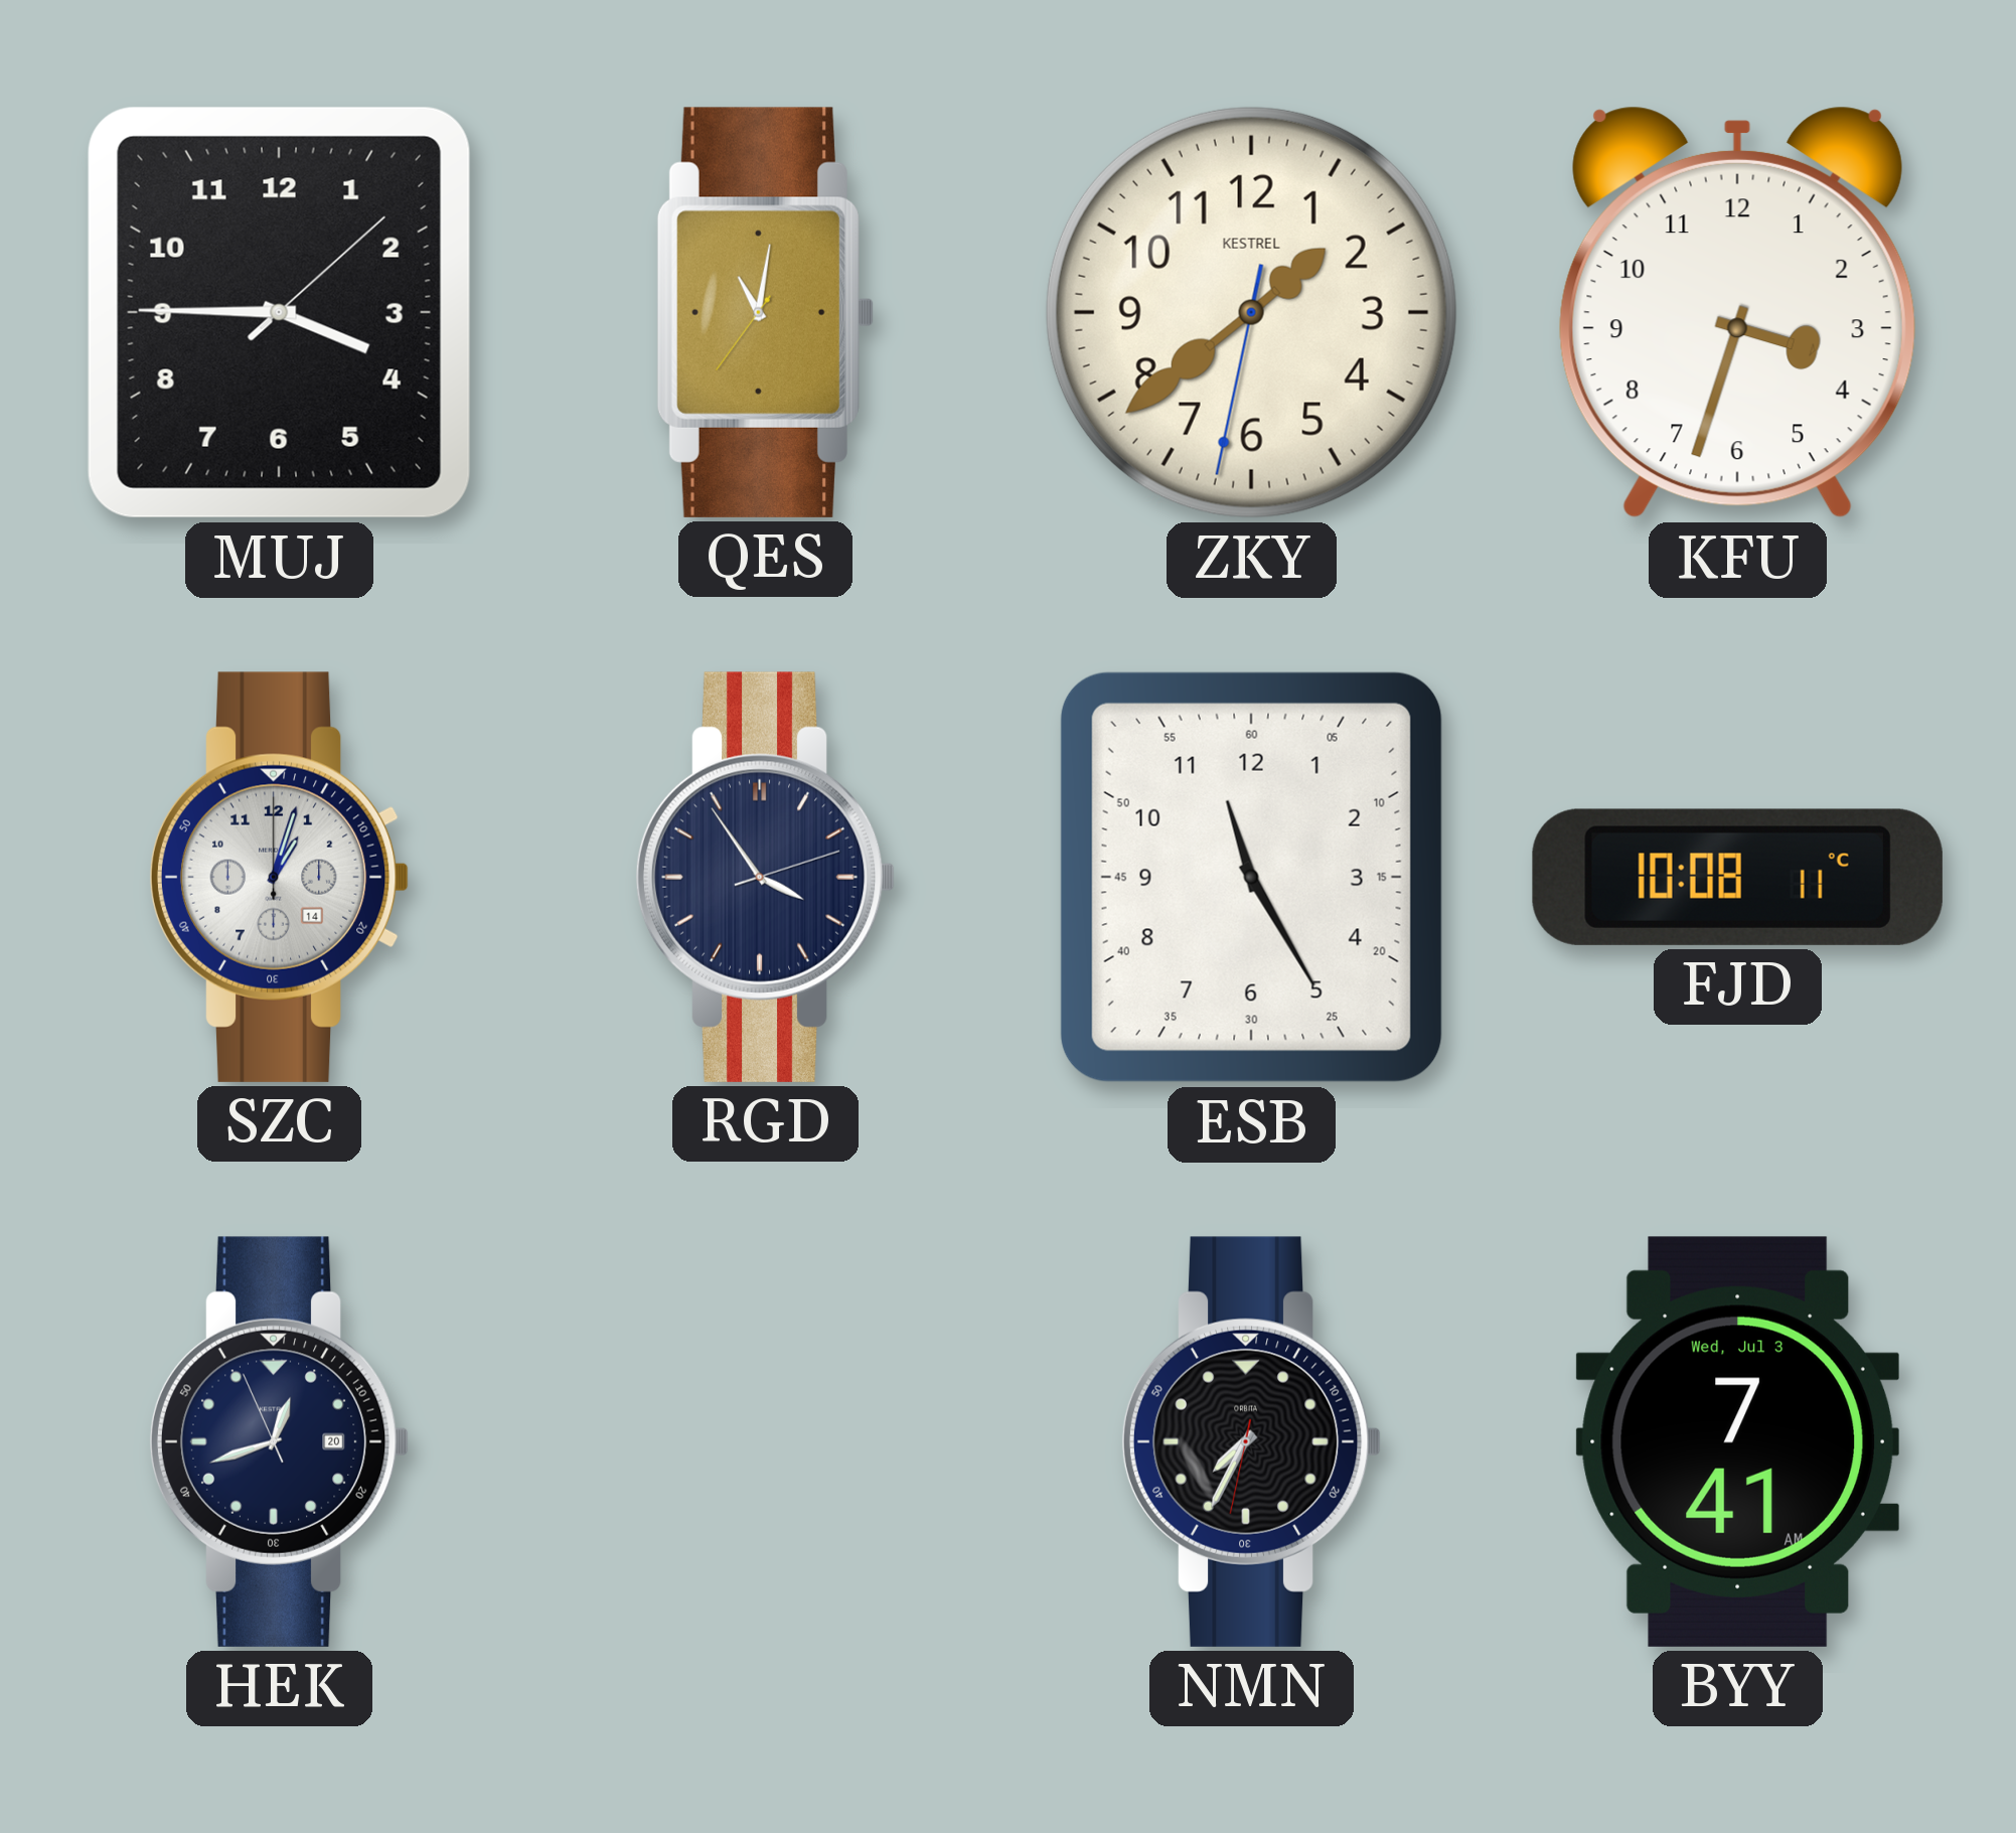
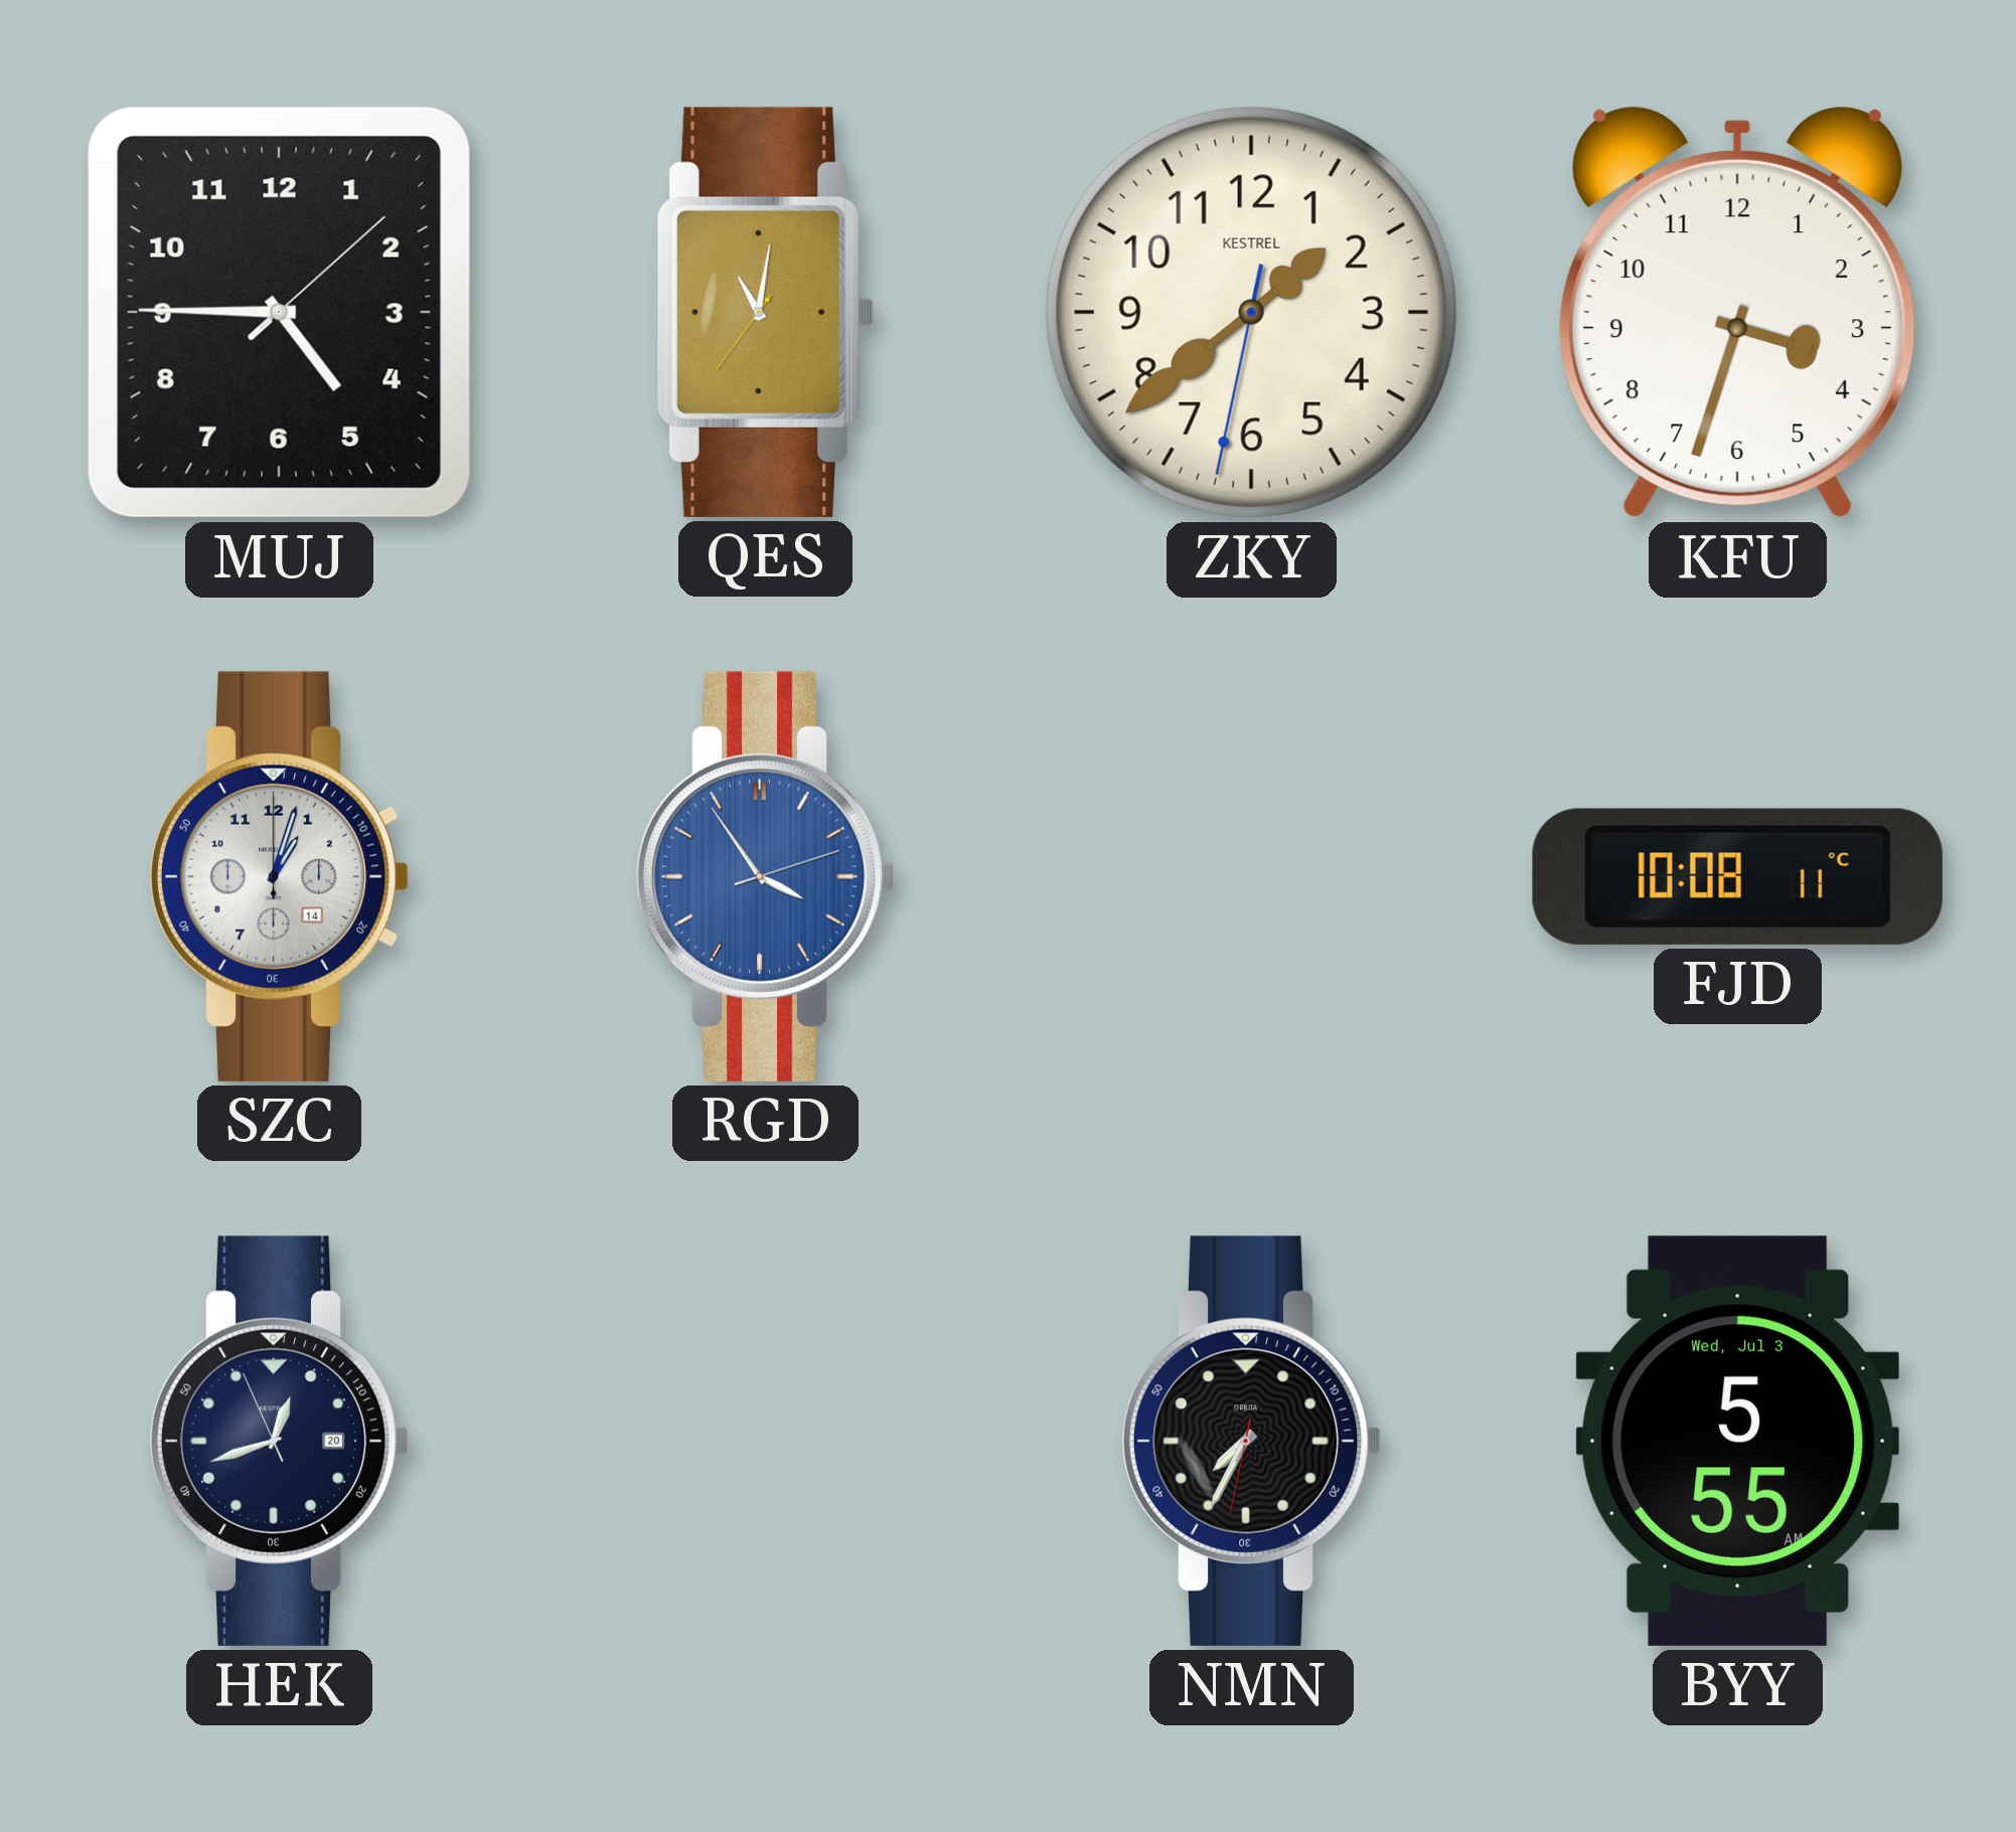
MUJ: 3:45 -> 4:45
RGD dial: navy -> blue
ESB: 11:25 -> none
BYY: 7:41 -> 5:55
